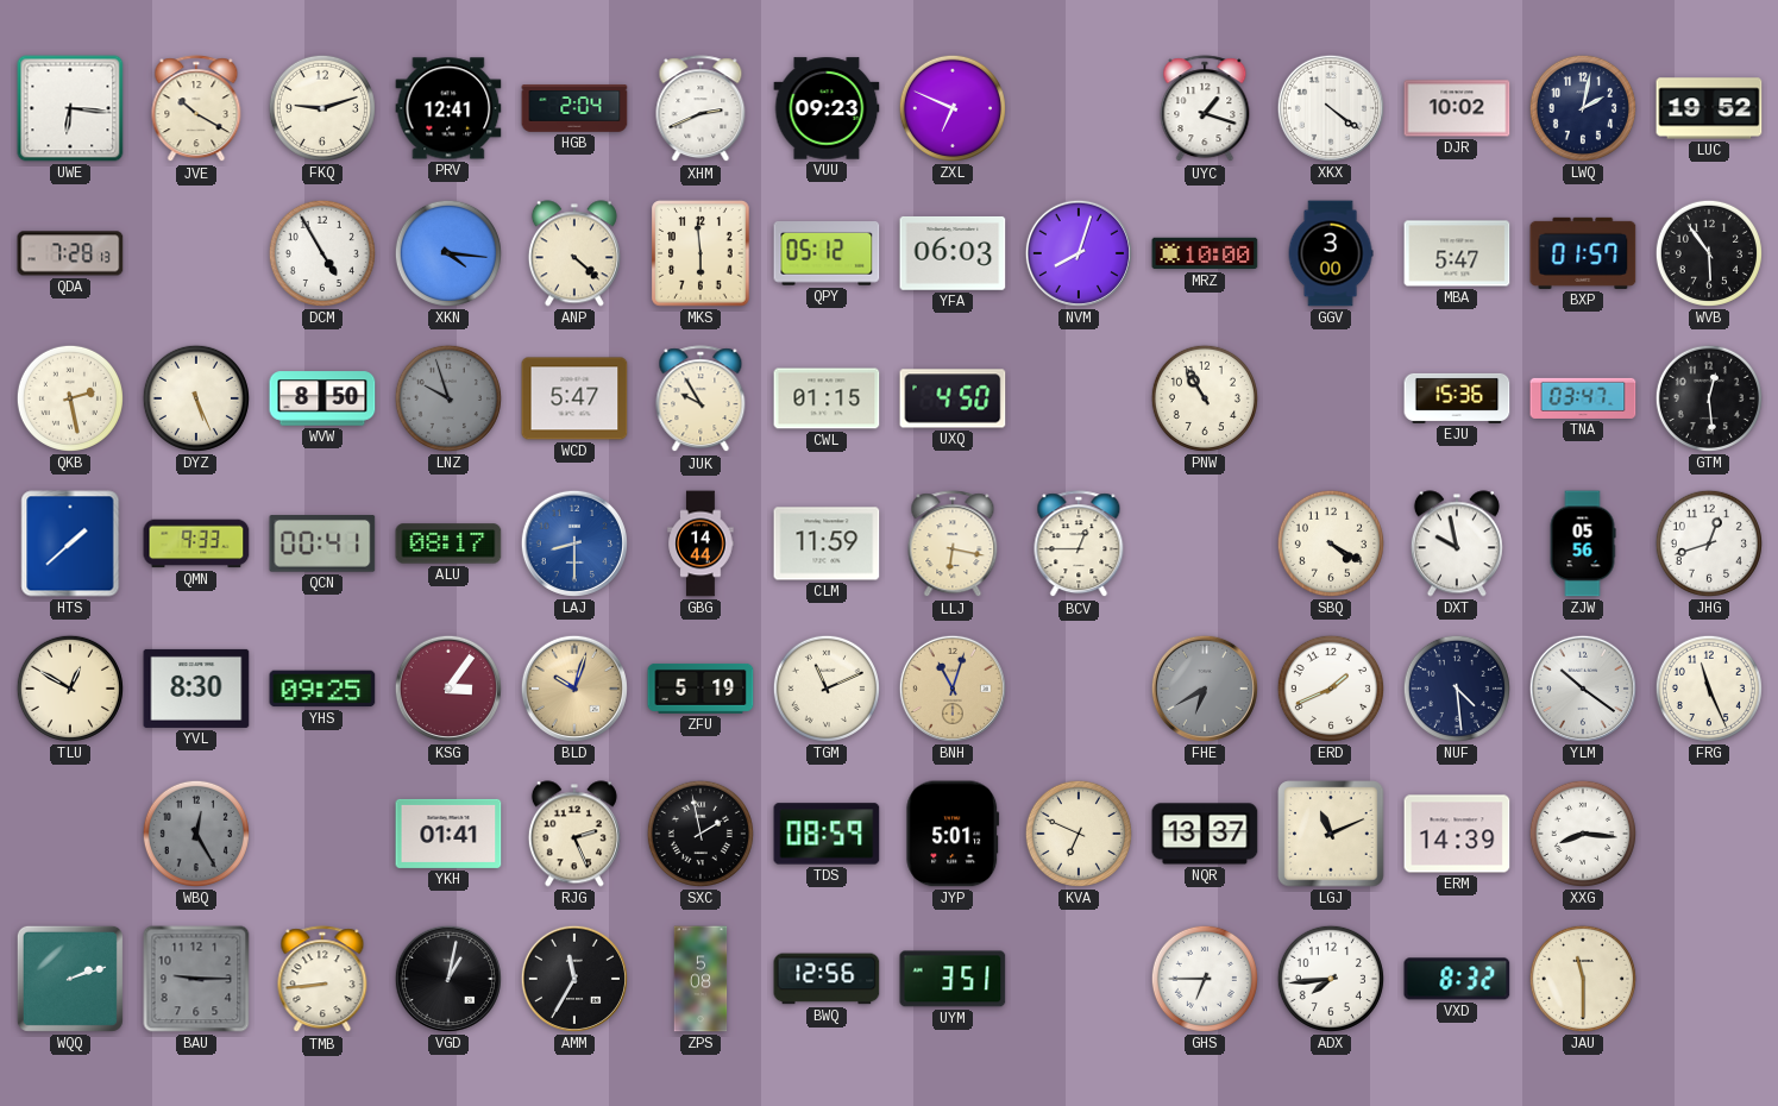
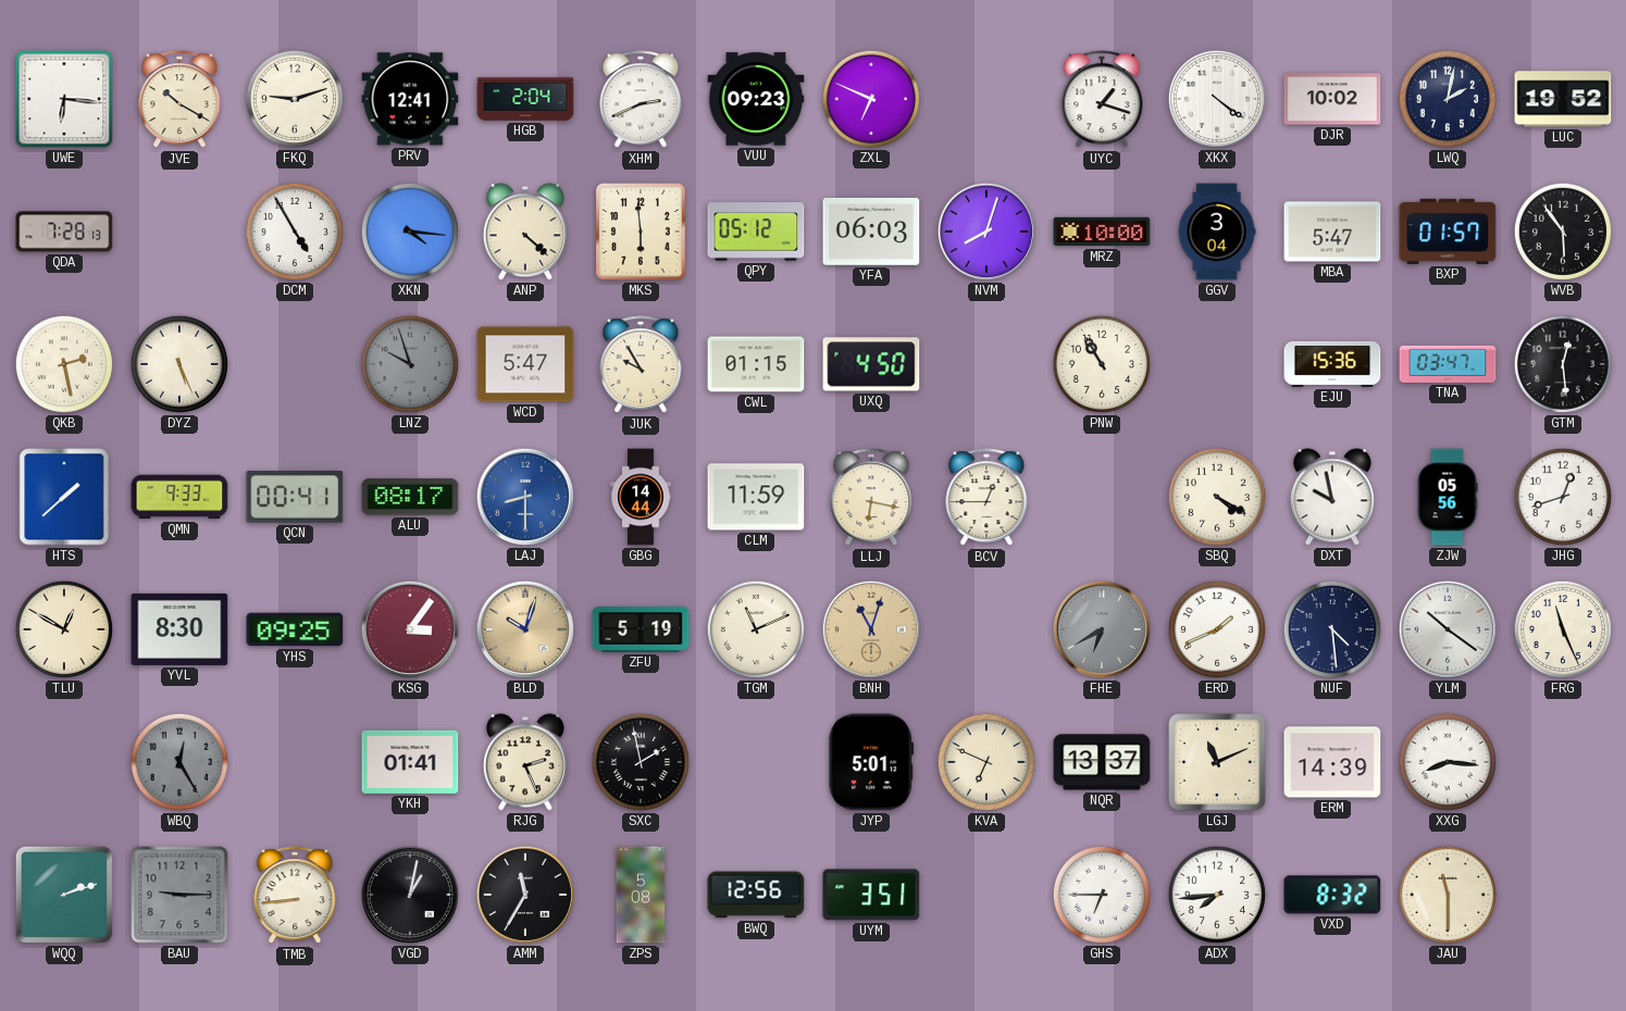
GGV: 3:00 -> 3:04
WVW: 8:50 -> none
TDS: 08:59 -> none
